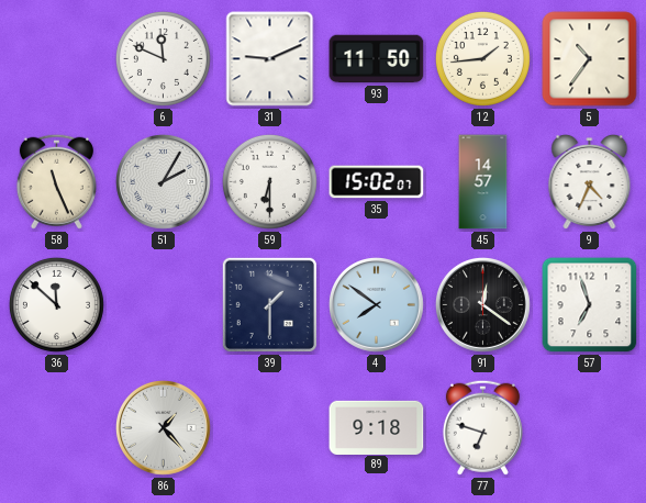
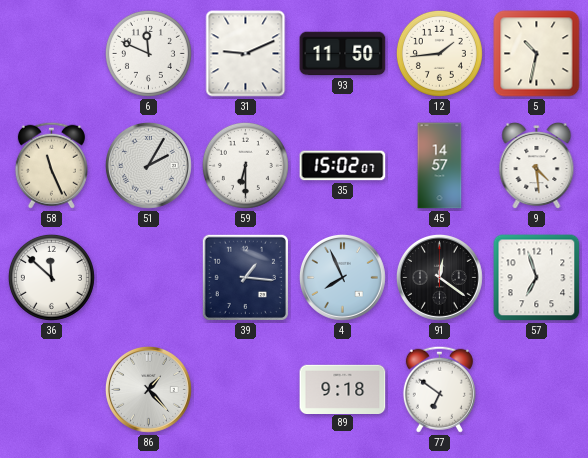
5: 10:36 -> 10:32
9: 4:34 -> 4:29
39: 1:30 -> 1:16
4: 7:51 -> 7:56
77: 6:48 -> 6:51
